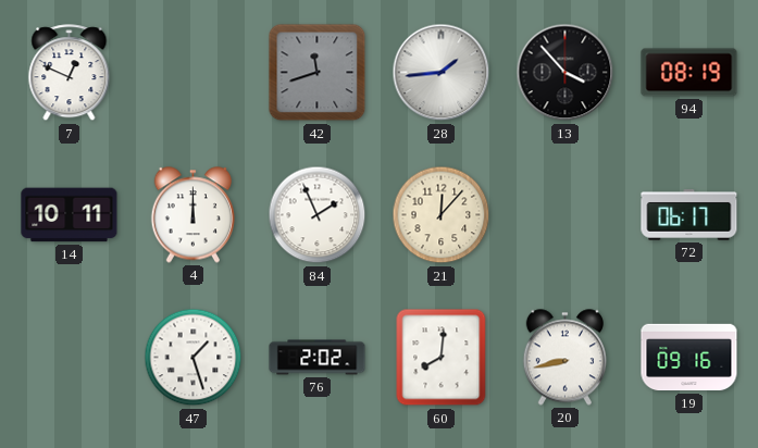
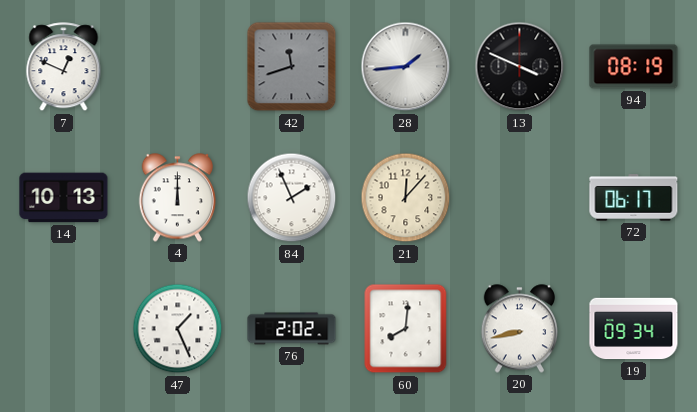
13: 3:53 -> 3:49
14: 10:11 -> 10:13
47: 1:27 -> 1:26
19: 09:16 -> 09:34
